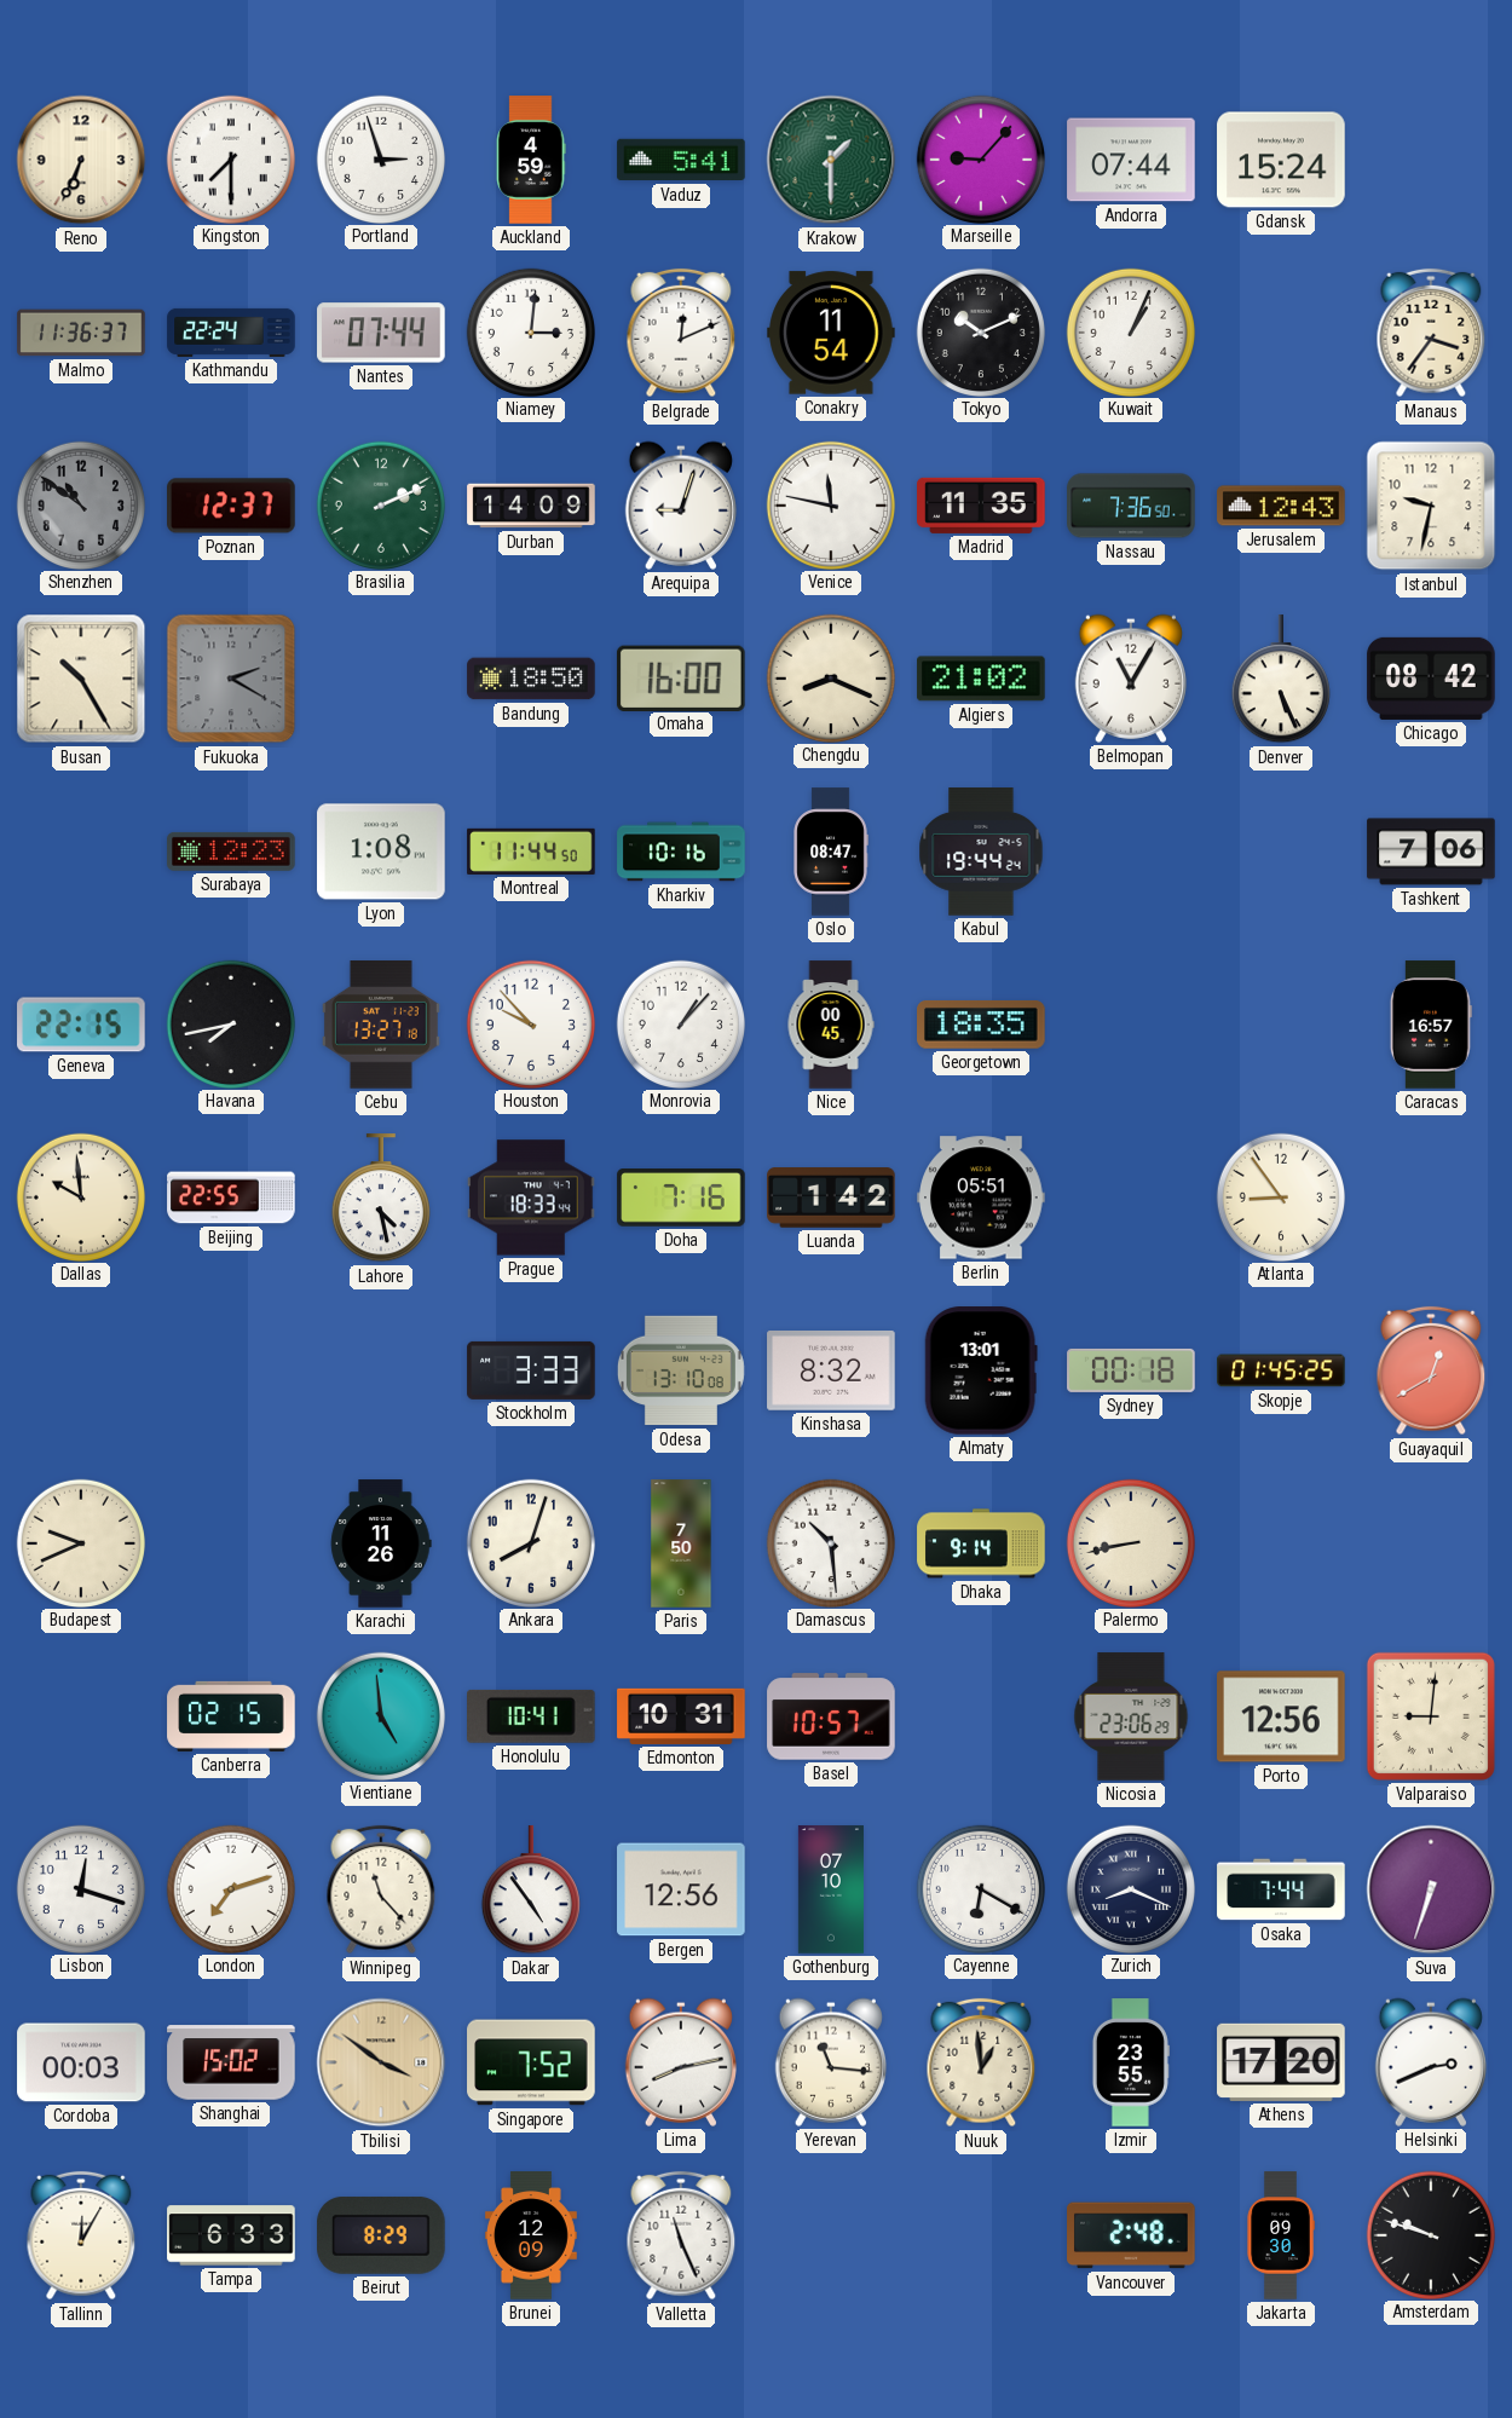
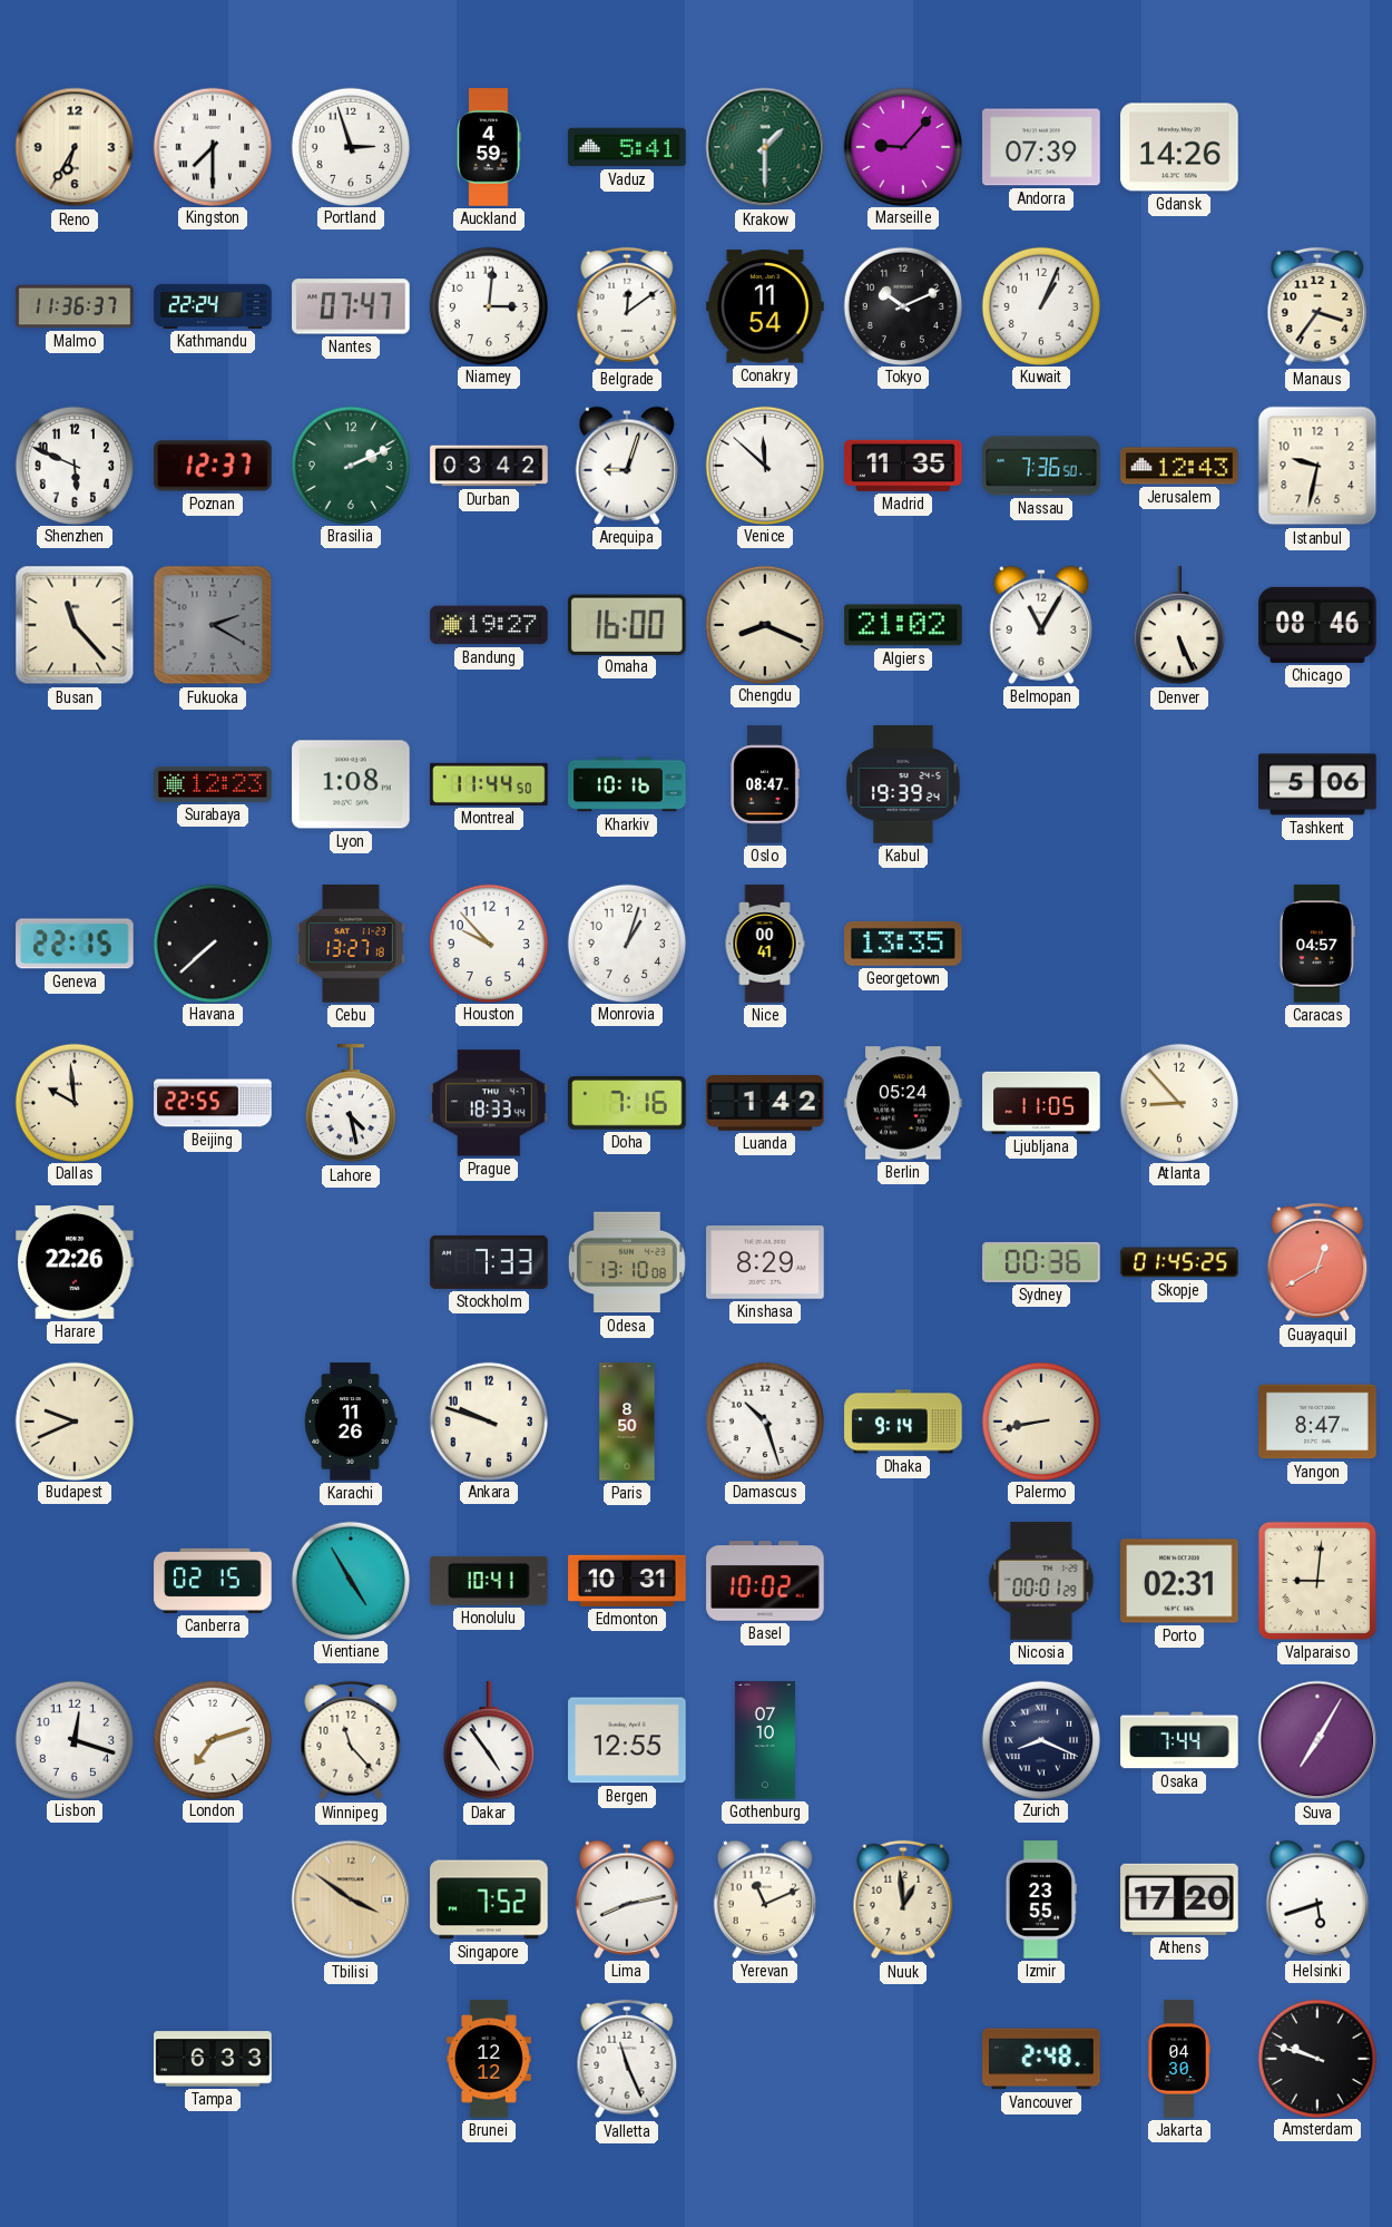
Reno: 6:34 -> 6:35
Andorra: 07:44 -> 07:39
Gdansk: 15:24 -> 14:26
Nantes: 07:44 -> 07:47
Belgrade: 12:11 -> 12:09
Shenzhen: 10:51 -> 5:49
Shenzhen dial: grey -> white
Durban: 14:09 -> 03:42
Venice: 11:47 -> 11:52
Busan: 10:25 -> 11:23
Bandung: 18:50 -> 19:27
Chicago: 08:42 -> 08:46
Kabul: 19:44 -> 19:39
Tashkent: 7:06 -> 5:06
Havana: 7:43 -> 7:38
Monrovia: 1:07 -> 1:03
Nice: 00:45 -> 00:41
Georgetown: 18:35 -> 13:35
Caracas: 16:57 -> 04:57
Berlin: 05:51 -> 05:24
Ljubljana: none -> 11:05
Atlanta: 8:54 -> 8:53
Harare: none -> 22:26
Stockholm: 3:33 -> 7:33
Kinshasa: 8:32 -> 8:29
Almaty: 13:01 -> none
Sydney: 00:18 -> 00:36
Ankara: 8:03 -> 9:48
Paris: 7:50 -> 8:50
Damascus: 10:29 -> 10:27
Yangon: none -> 8:47
Vientiane: 4:59 -> 4:55
Basel: 10:57 -> 10:02
Nicosia: 23:06 -> 00:01
Porto: 12:56 -> 02:31
Bergen: 12:56 -> 12:55
Cayenne: 6:20 -> none
Suva: 6:33 -> 7:05
Cordoba: 00:03 -> none
Shanghai: 15:02 -> none
Yerevan: 11:16 -> 11:11
Helsinki: 2:41 -> 5:42
Tallinn: 12:05 -> none
Beirut: 8:29 -> none
Brunei: 12:09 -> 12:12
Jakarta: 09:30 -> 04:30
